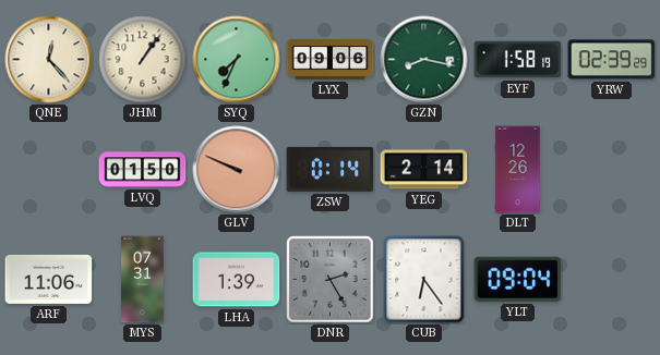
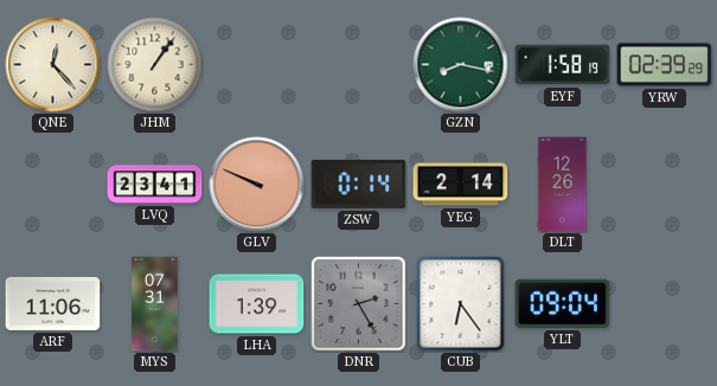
SYQ: 7:34 -> none
LYX: 09:06 -> none
LVQ: 01:50 -> 23:41
